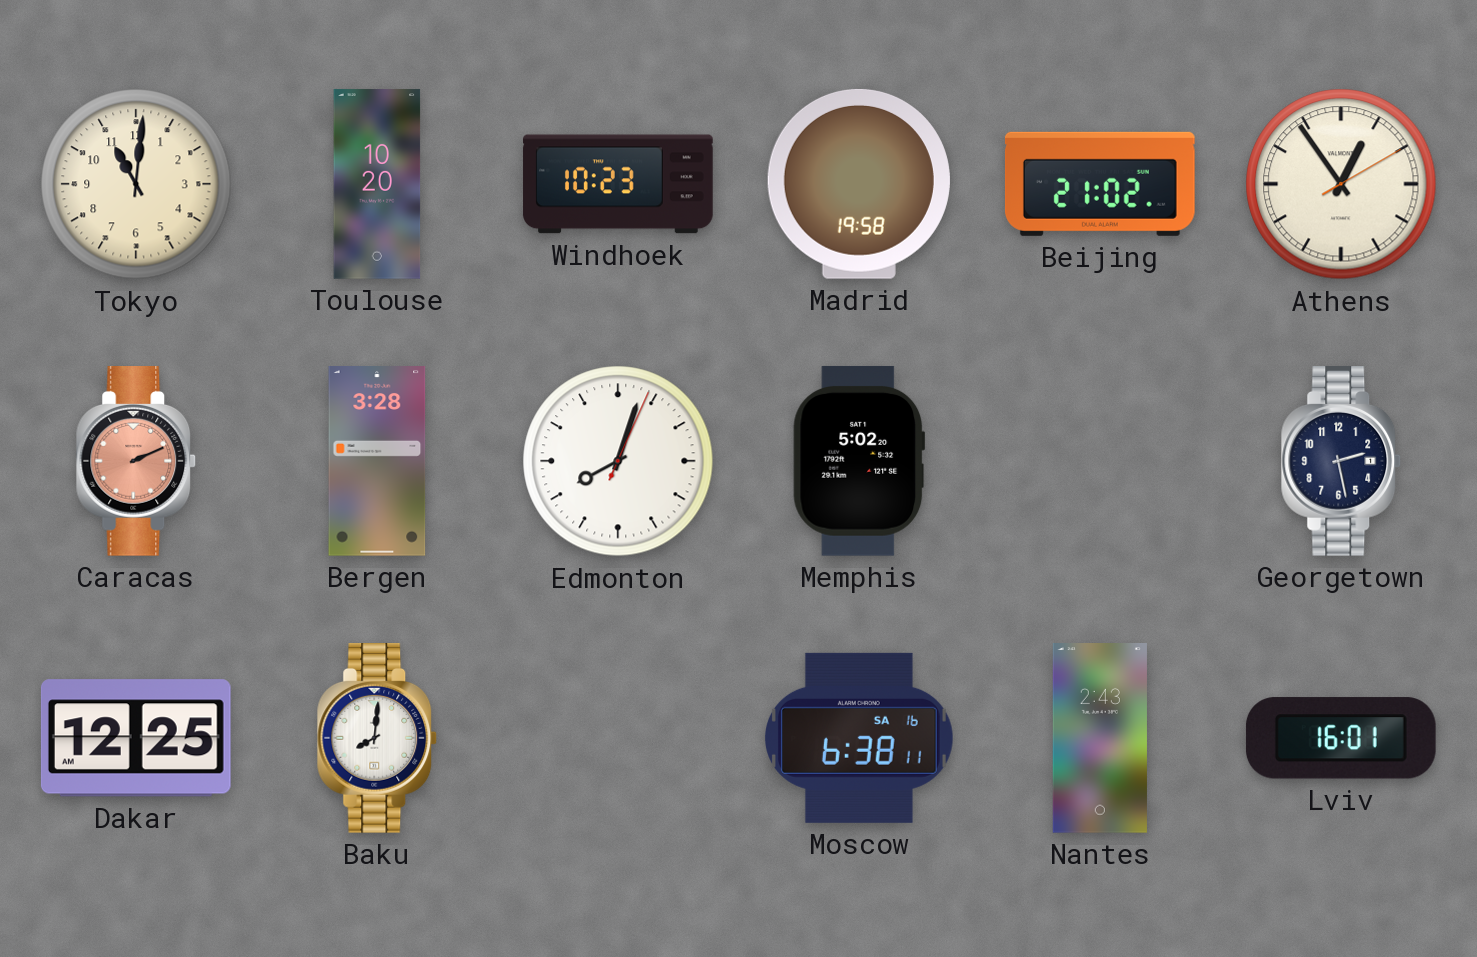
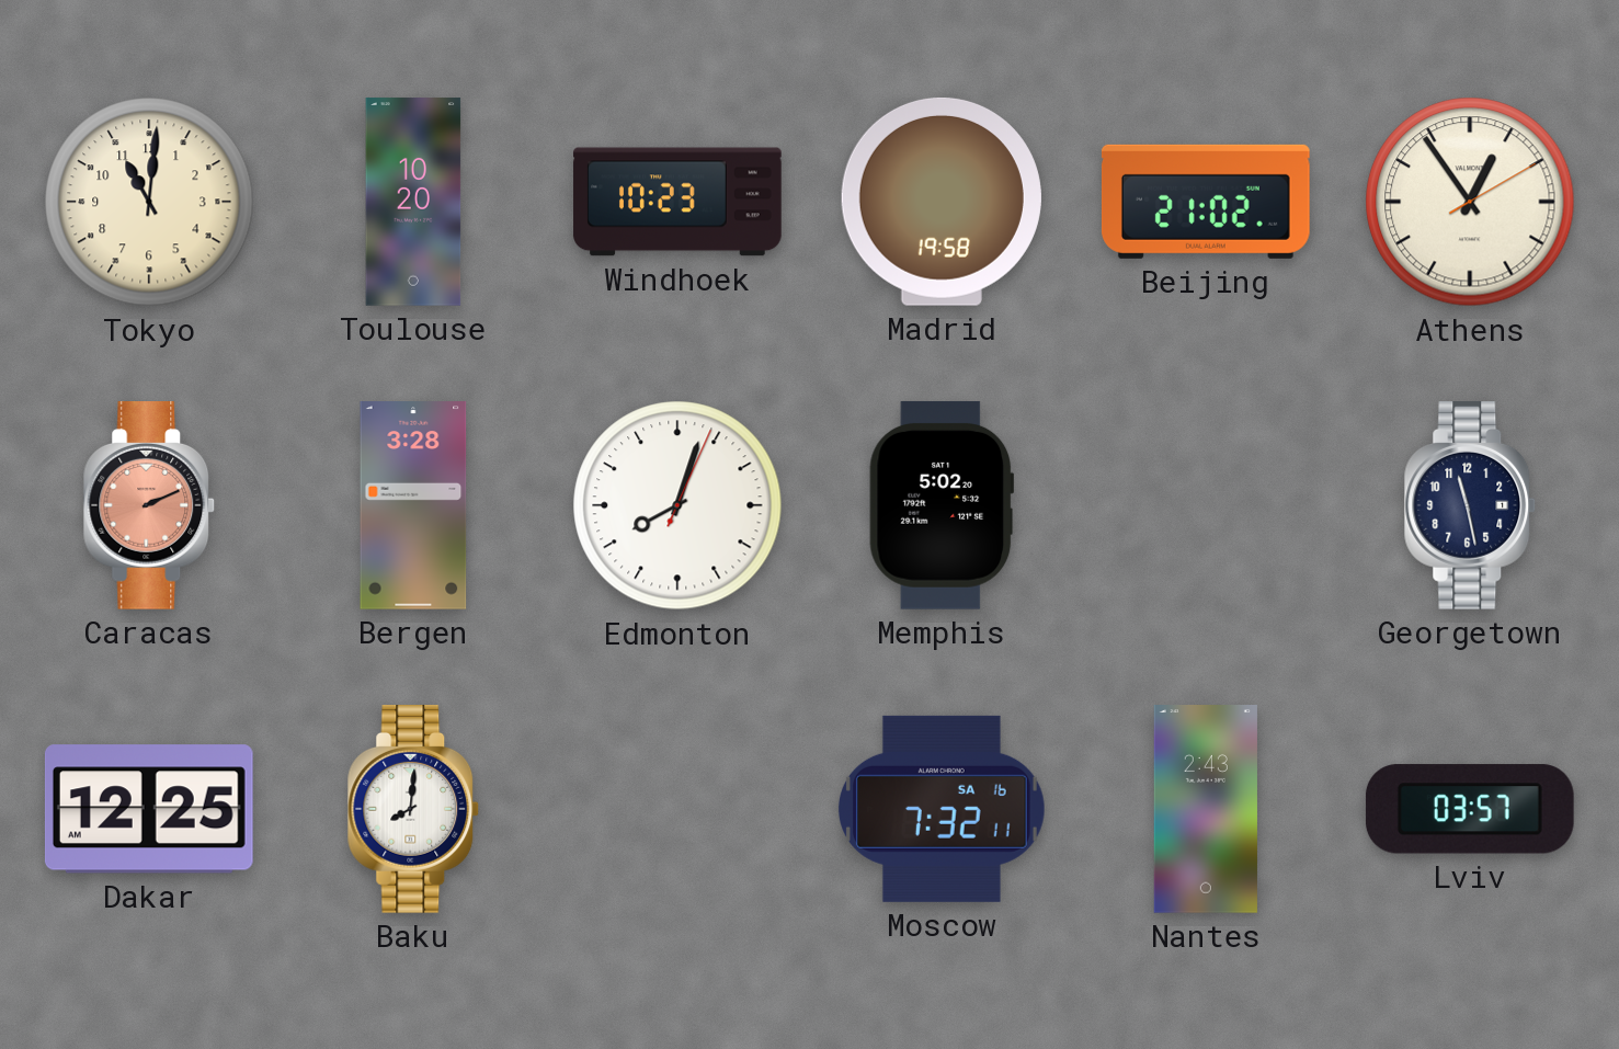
Georgetown: 2:28 -> 11:28
Moscow: 6:38 -> 7:32
Lviv: 16:01 -> 03:57
